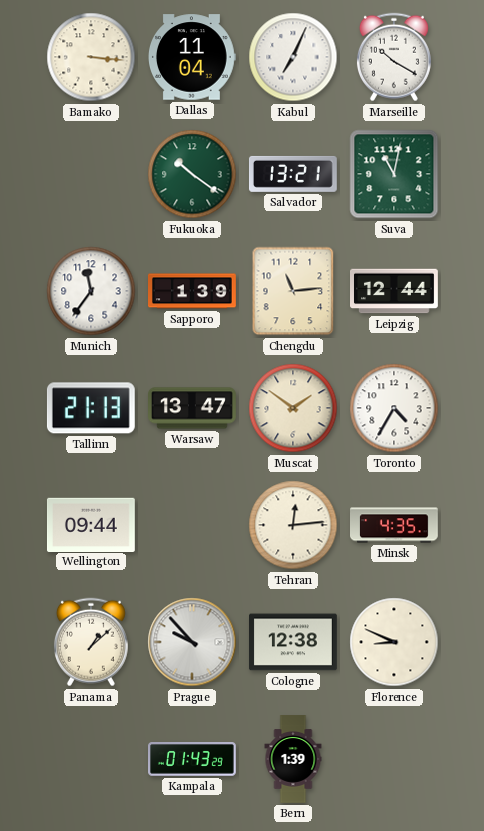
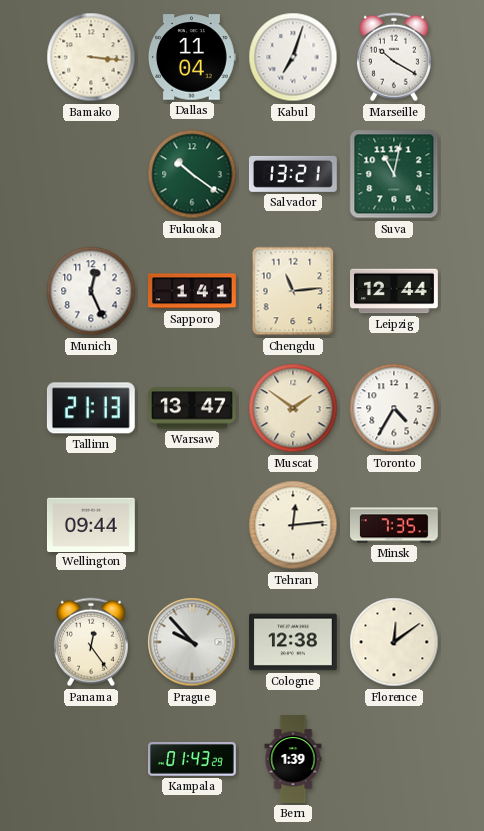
Kabul: 7:04 -> 7:03
Munich: 11:36 -> 12:26
Sapporo: 1:39 -> 1:41
Minsk: 4:35 -> 7:35
Panama: 1:08 -> 12:24
Florence: 8:49 -> 12:09
